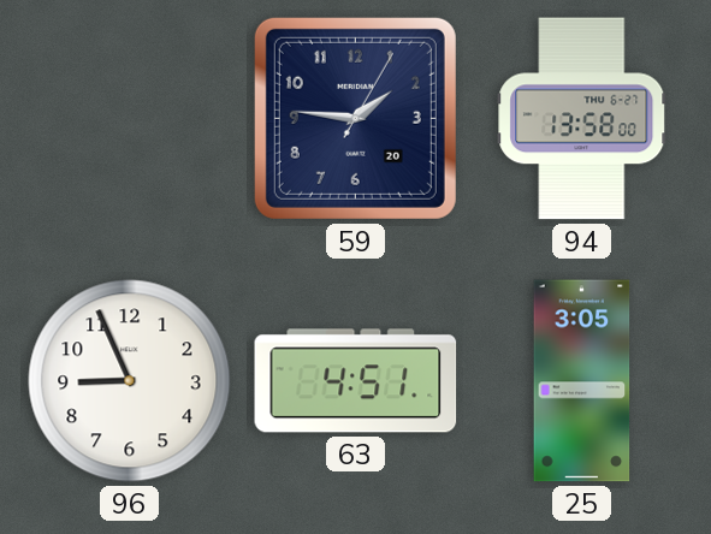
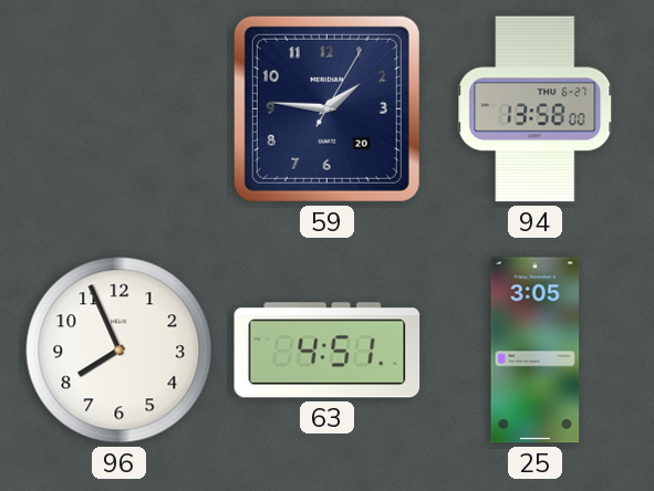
96: 8:56 -> 7:56
